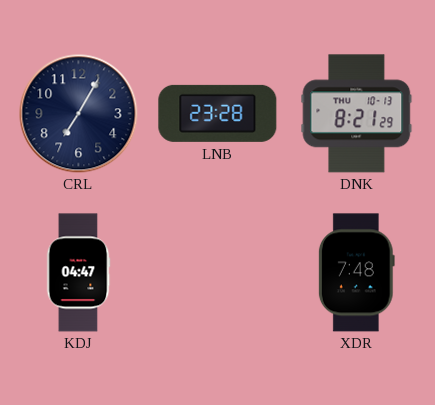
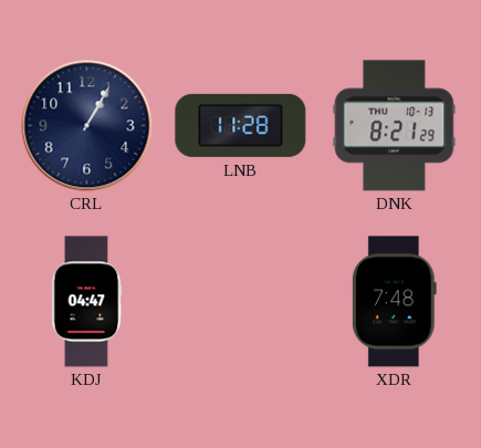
CRL: 7:05 -> 1:05
LNB: 23:28 -> 11:28
